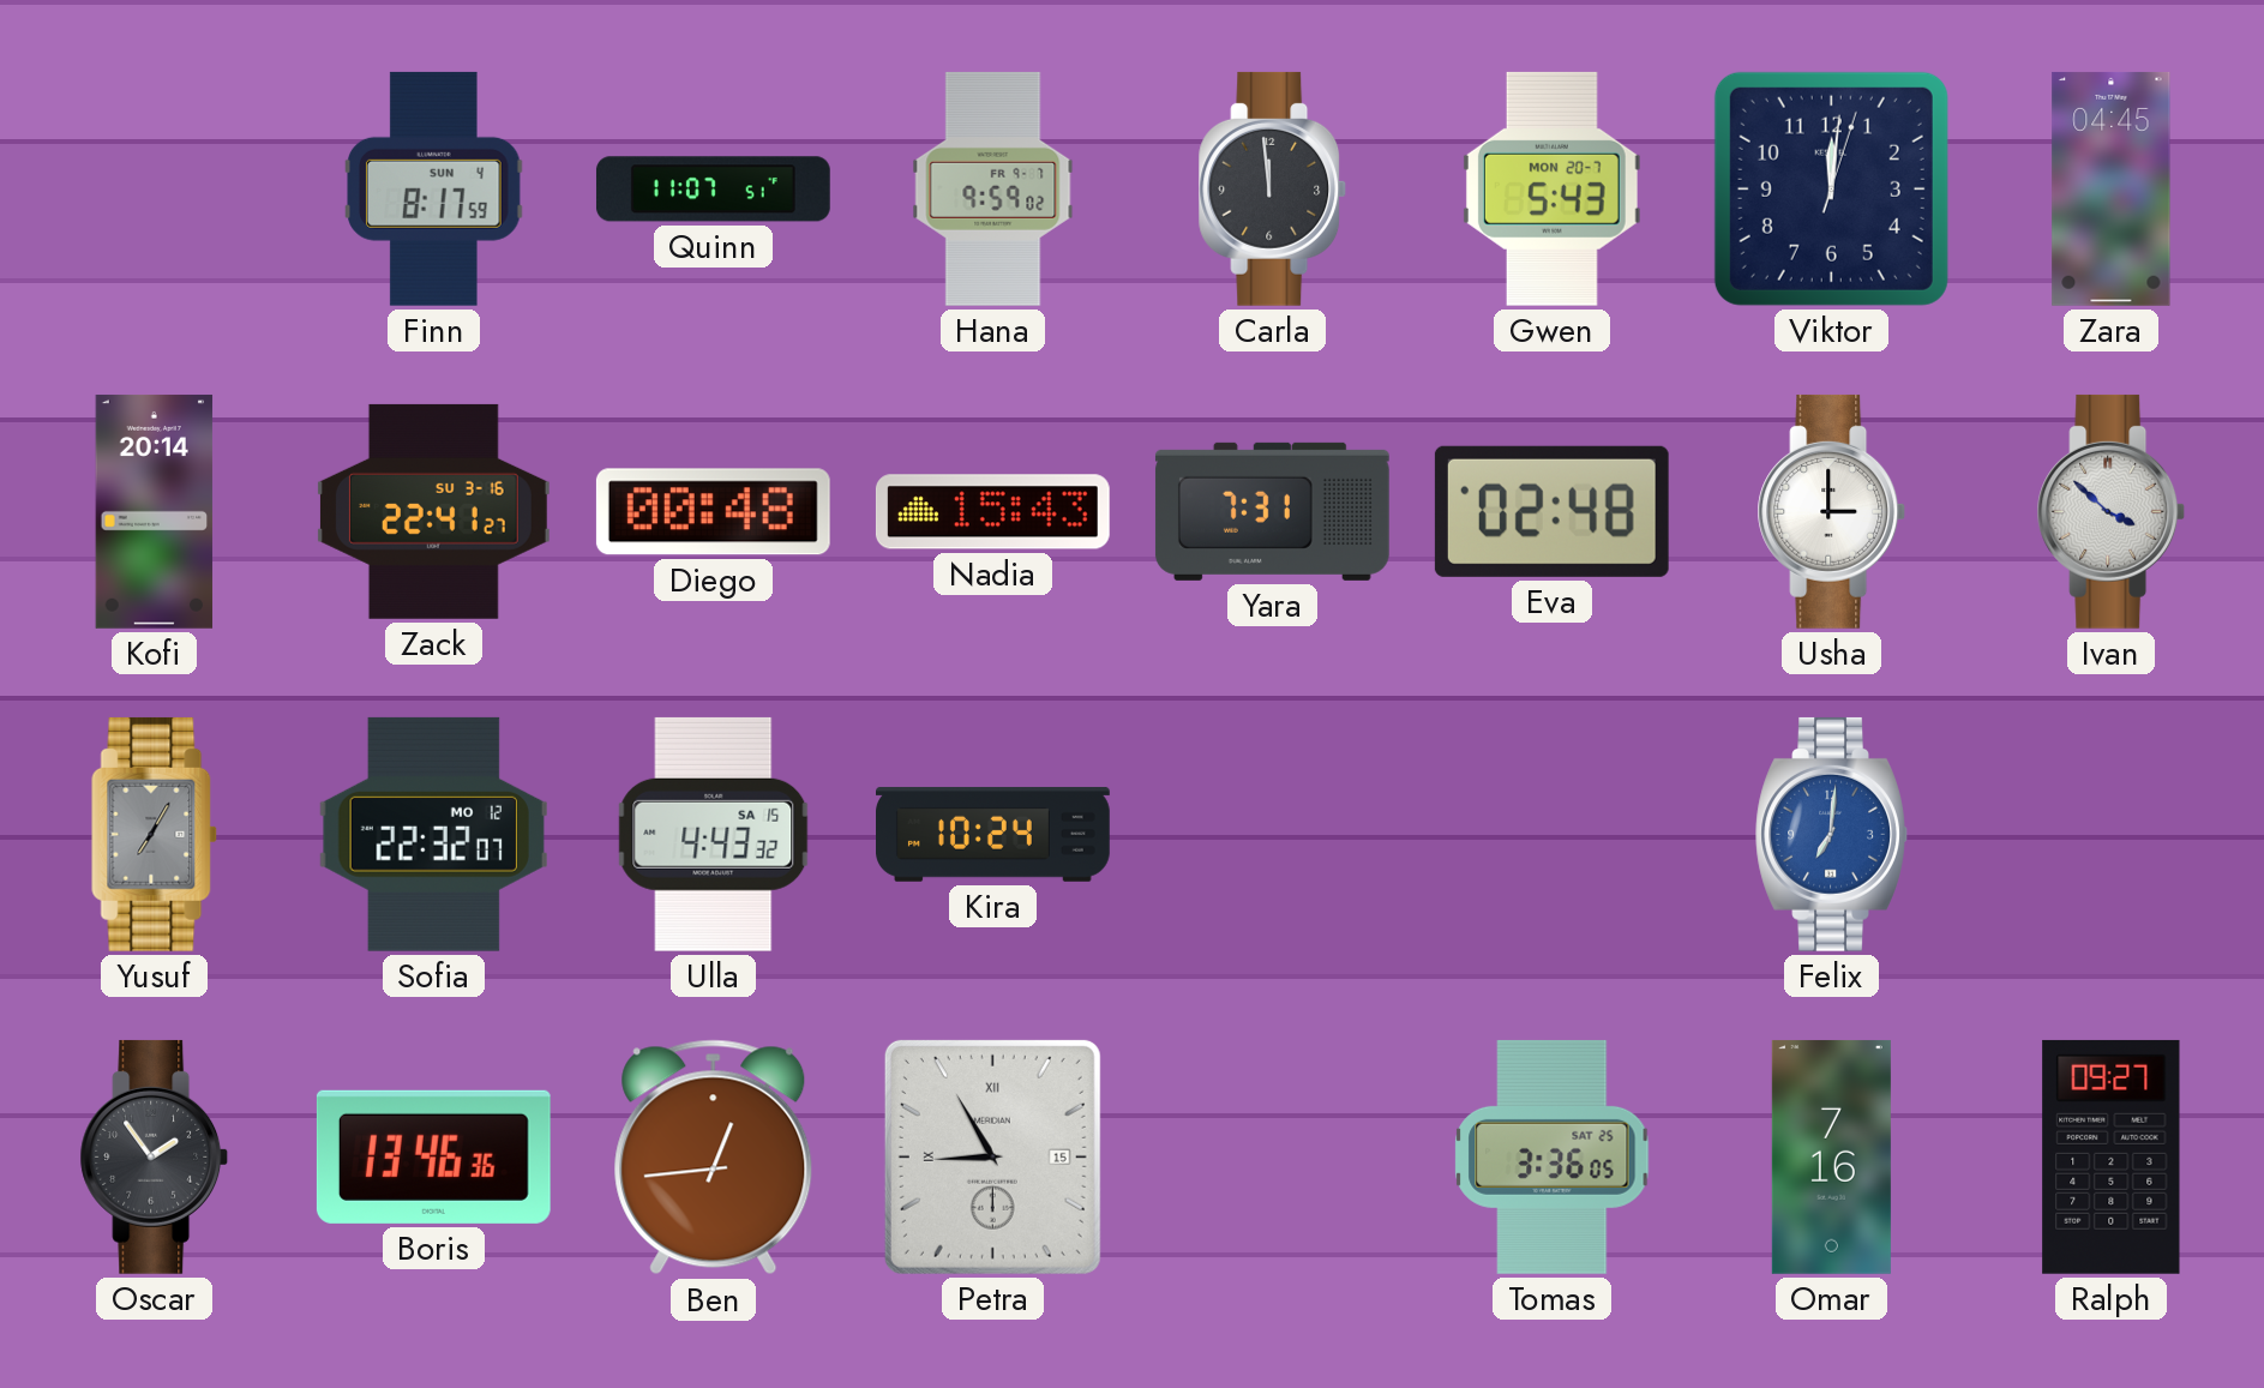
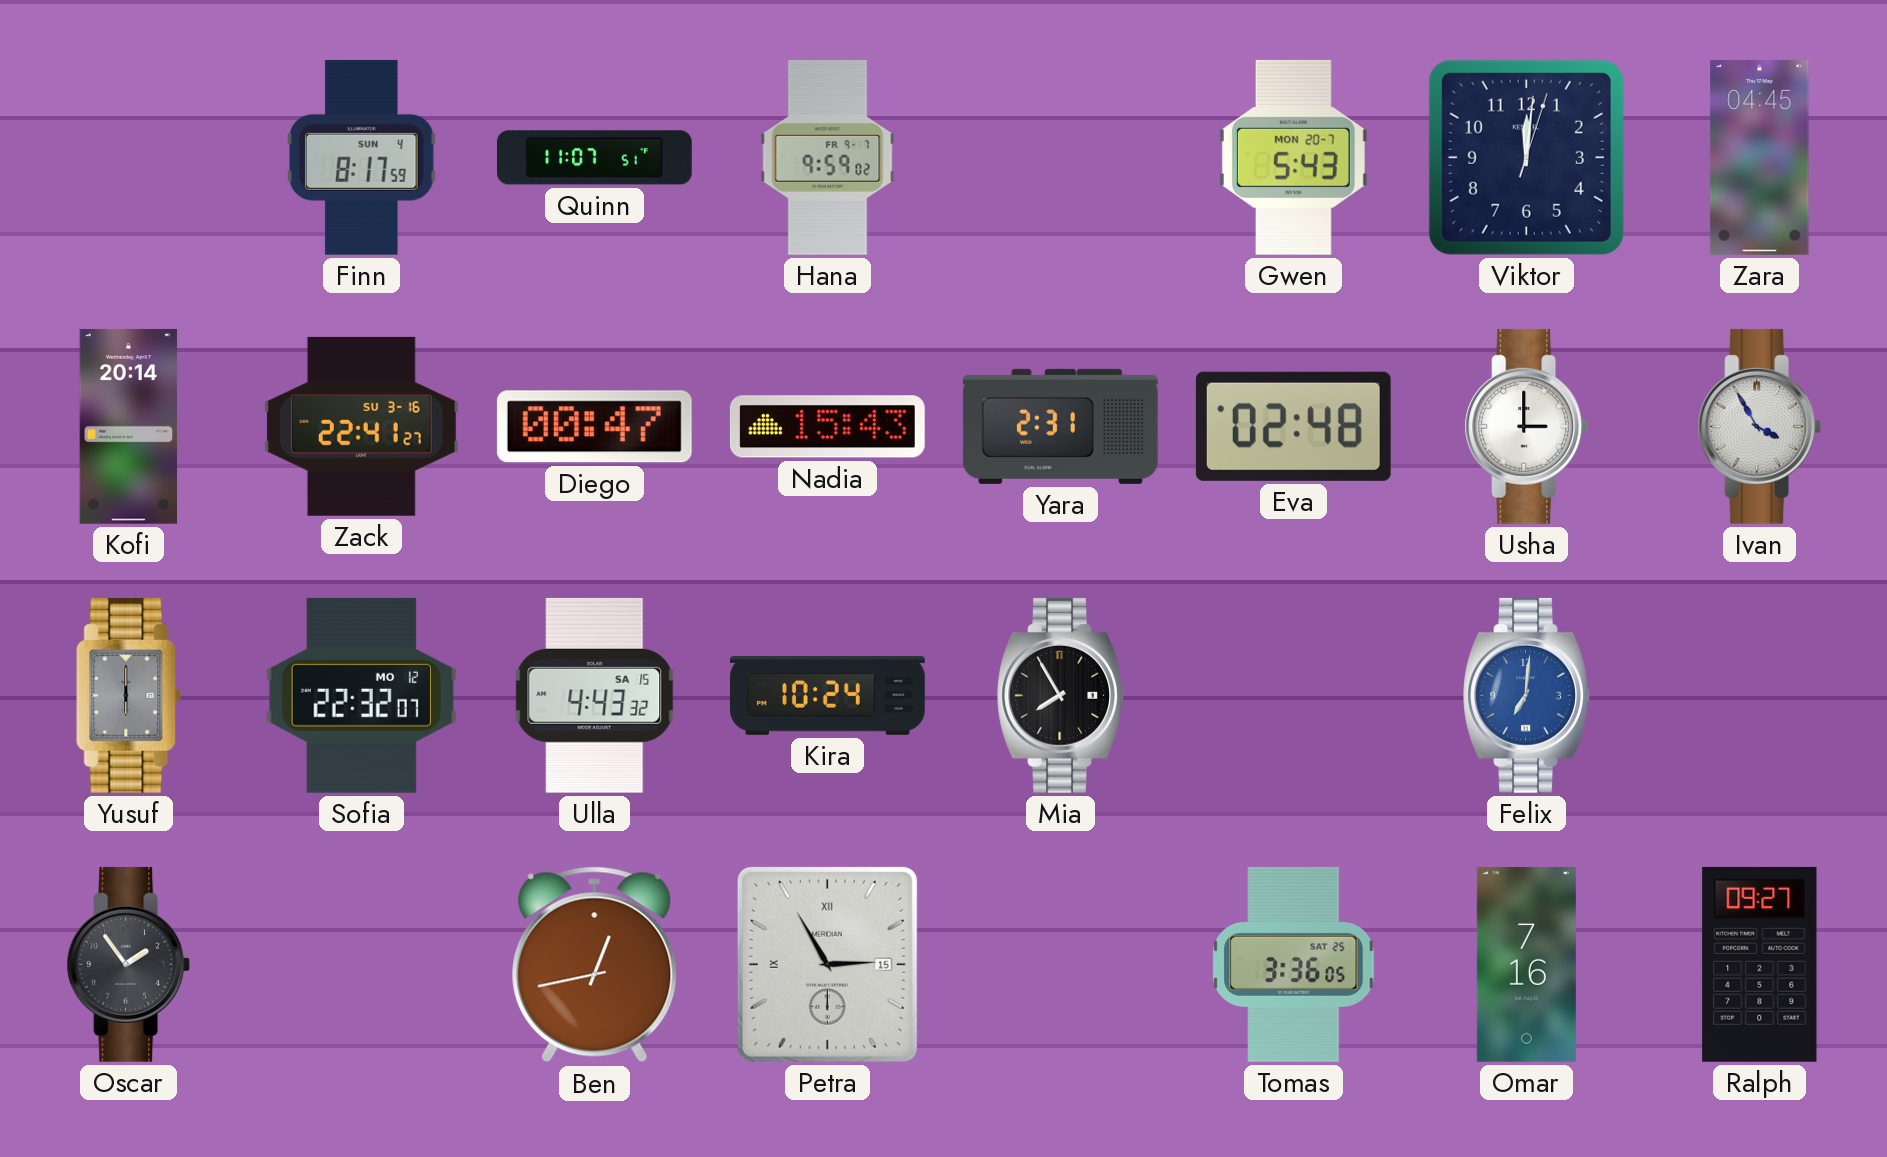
Carla: 11:59 -> none
Diego: 00:48 -> 00:47
Yara: 7:31 -> 2:31
Ivan: 3:52 -> 3:55
Yusuf: 7:05 -> 6:00
Mia: none -> 7:55
Boris: 13:46 -> none
Ben: 12:44 -> 12:43
Petra: 8:55 -> 2:55
